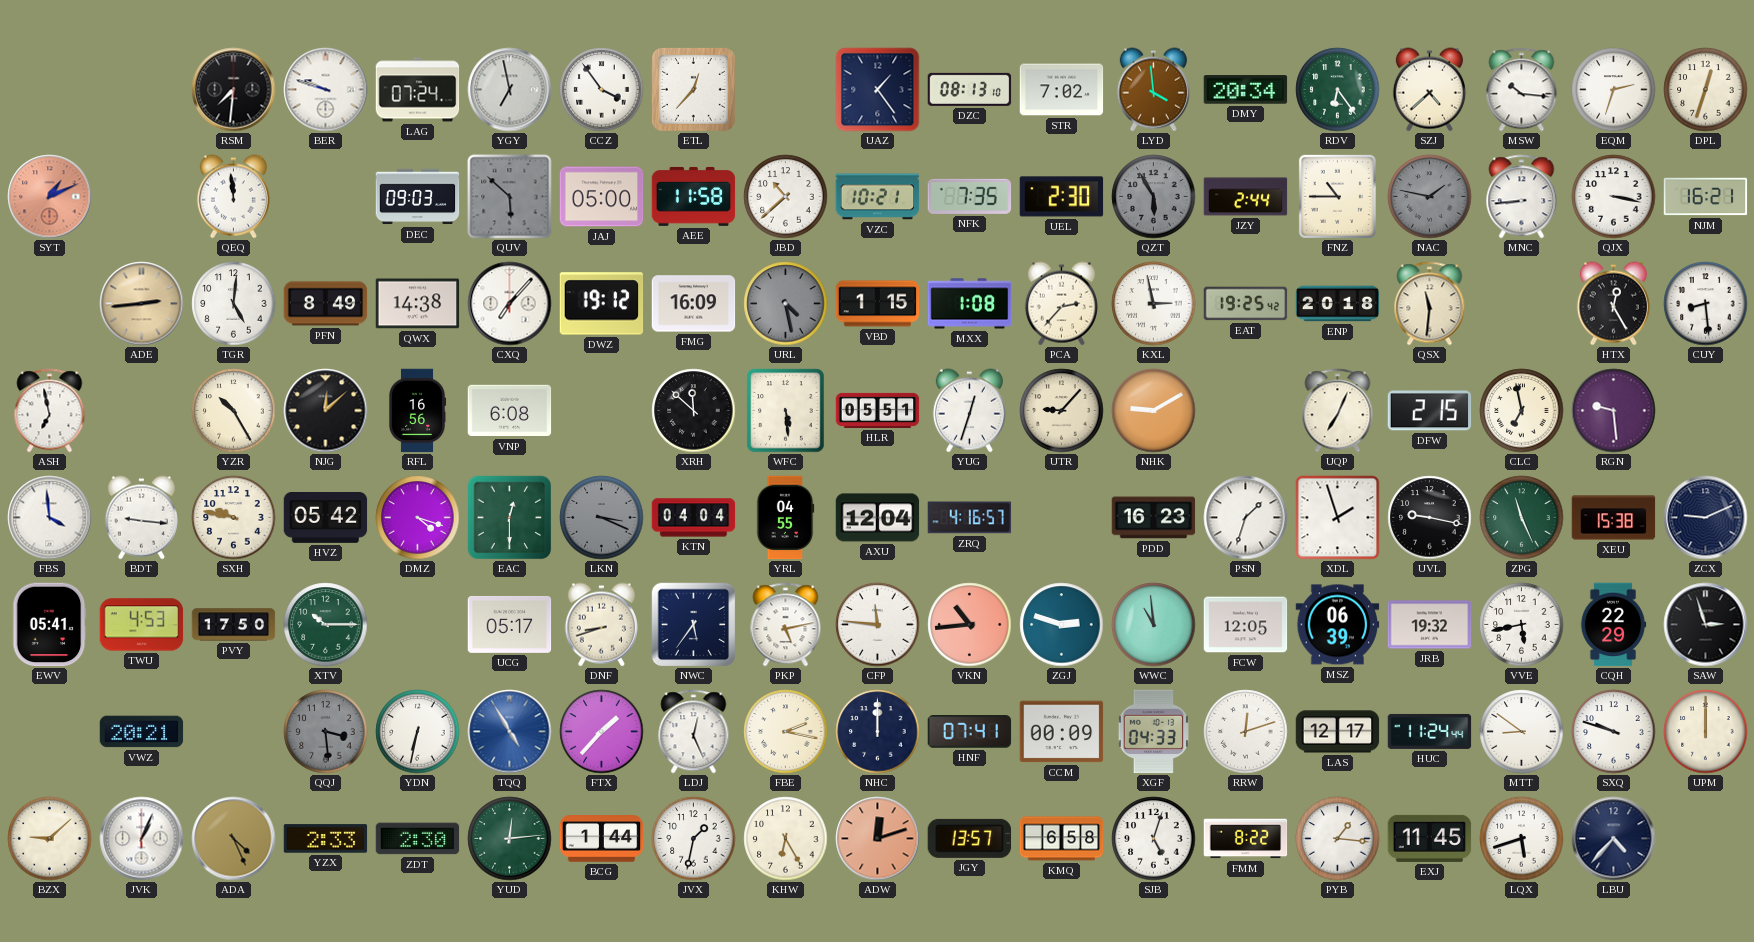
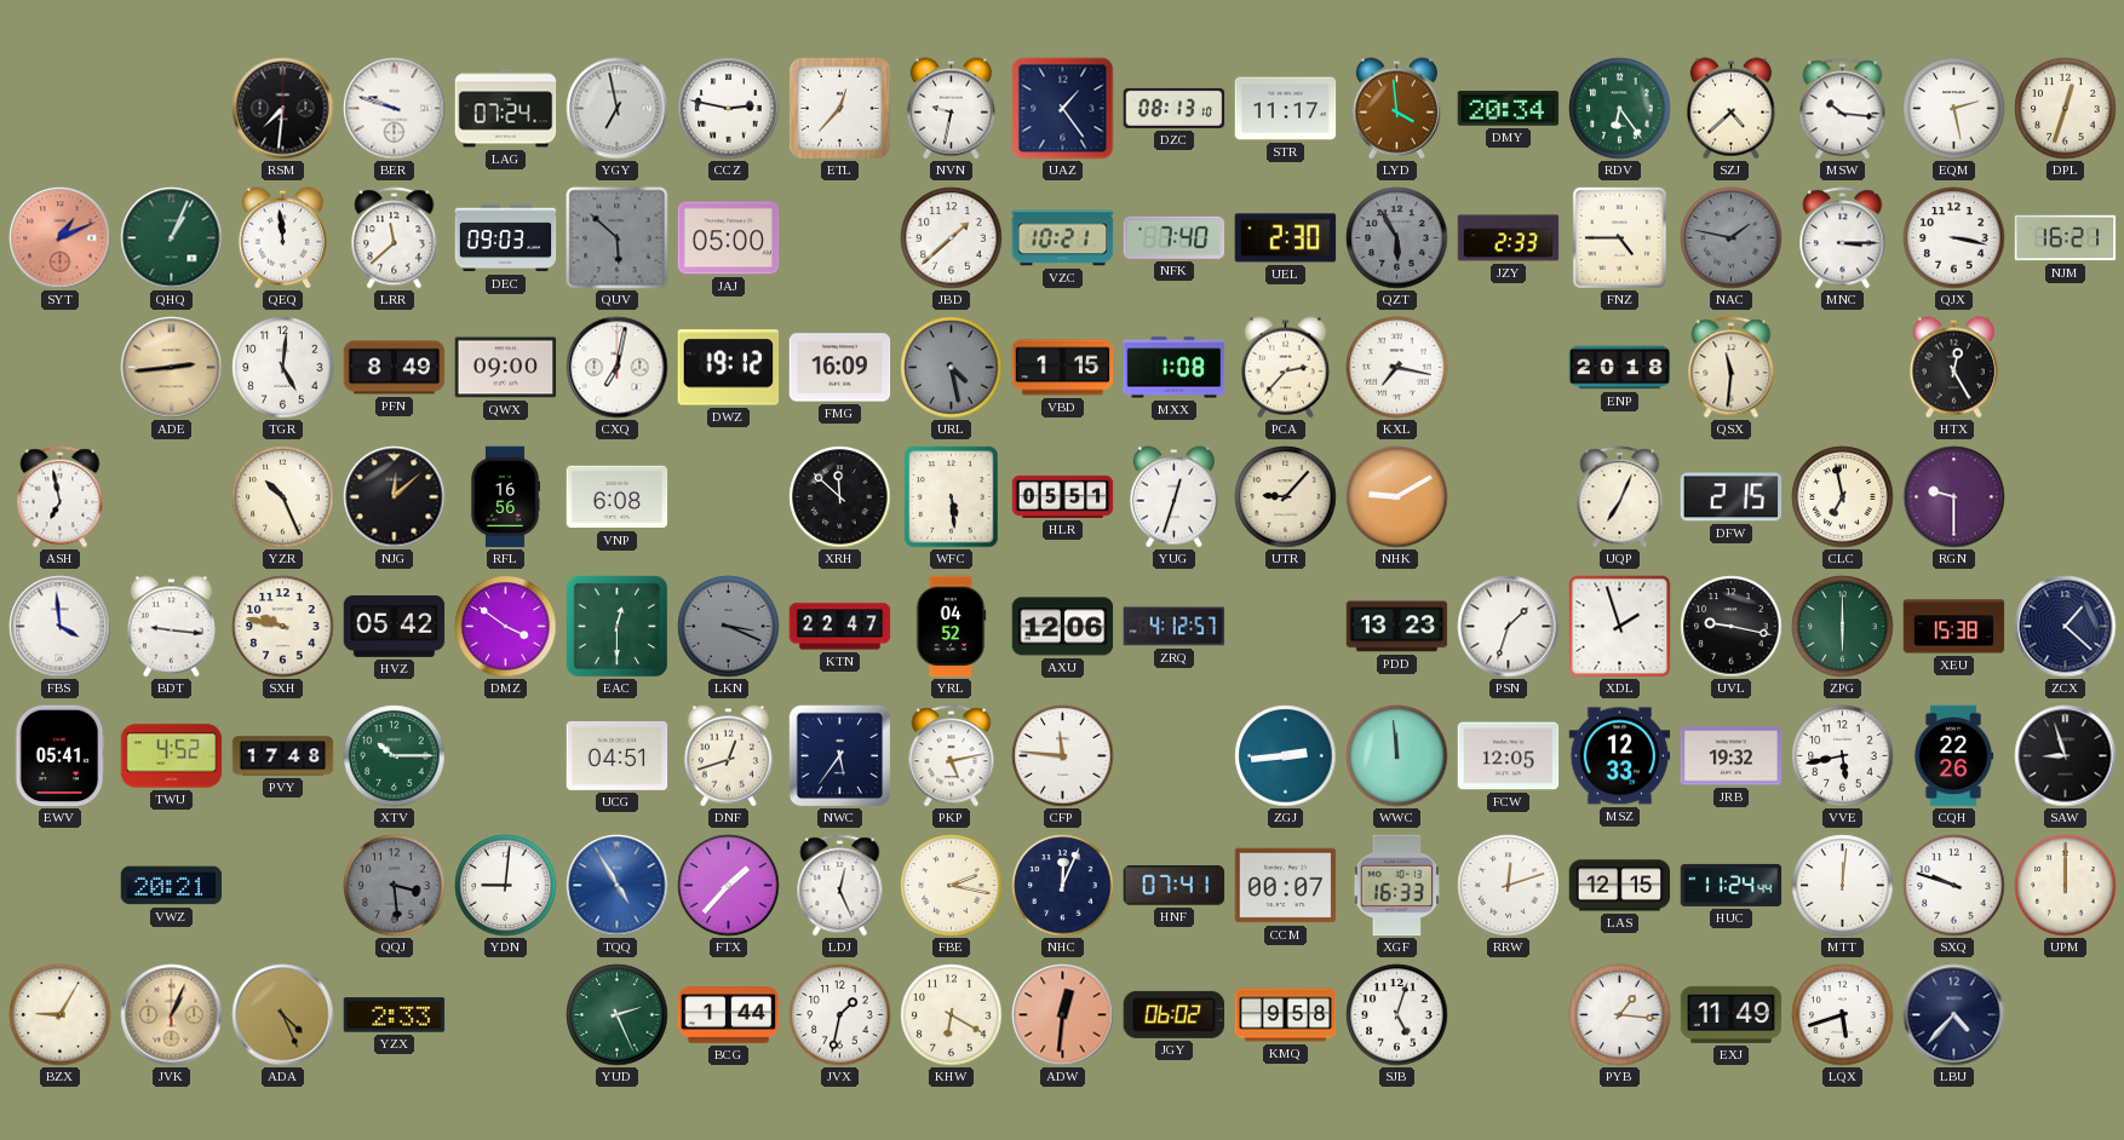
CCZ: 3:54 -> 2:47
NVN: none -> 9:32
STR: 7:02 -> 11:17
EQM: 2:33 -> 2:28
QHQ: none -> 1:04
LRR: none -> 11:38
AEE: 11:58 -> none
JBD: 10:38 -> 1:38
NFK: 7:35 -> 7:40
JZY: 2:44 -> 2:33
FNZ: 10:45 -> 4:45
MNC: 8:44 -> 3:15
QWX: 14:38 -> 09:00
CXQ: 7:07 -> 7:02
KXL: 2:58 -> 7:17
EAT: 19:25 -> none
CUY: 8:29 -> none
YZR: 10:25 -> 10:26
RGN: 9:29 -> 9:30
DMZ: 4:18 -> 3:51
KTN: 04:04 -> 22:47
YRL: 04:55 -> 04:52
AXU: 12:04 -> 12:06
ZRQ: 4:16 -> 4:12
PDD: 16:23 -> 13:23
ZPG: 11:26 -> 6:00
ZCX: 9:11 -> 1:22
TWU: 4:53 -> 4:52
PVY: 17:50 -> 17:48
UCG: 05:17 -> 04:51
DNF: 8:42 -> 12:42
VKN: 10:44 -> none
ZGJ: 2:48 -> 2:44
WWC: 10:59 -> 11:59
MSZ: 06:39 -> 12:33
CQH: 22:29 -> 22:26
SAW: 2:57 -> 8:57
YDN: 6:32 -> 9:01
NHC: 12:00 -> 12:04
CCM: 00:09 -> 00:07
XGF: 04:33 -> 16:33
LAS: 12:17 -> 12:15
MTT: 8:51 -> 12:01
BZX: 9:08 -> 9:05
JVK dial: white -> champagne
ZDT: 2:30 -> none
YUD: 12:14 -> 2:26
KHW: 6:25 -> 6:20
ADW: 12:12 -> 12:31
JGY: 13:57 -> 06:02
KMQ: 6:58 -> 9:58
FMM: 8:22 -> none
EXJ: 11:45 -> 11:49
